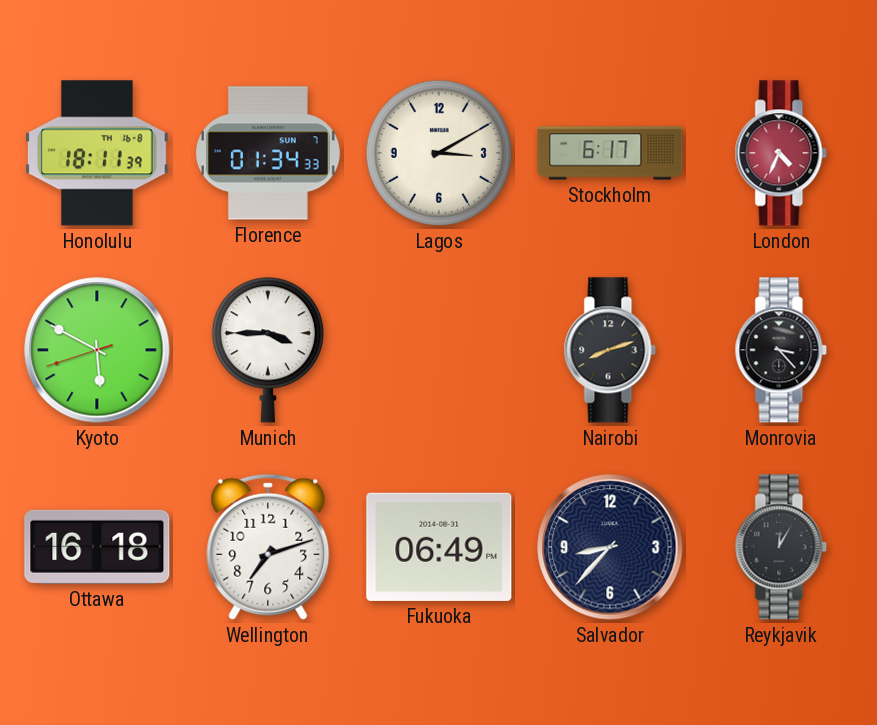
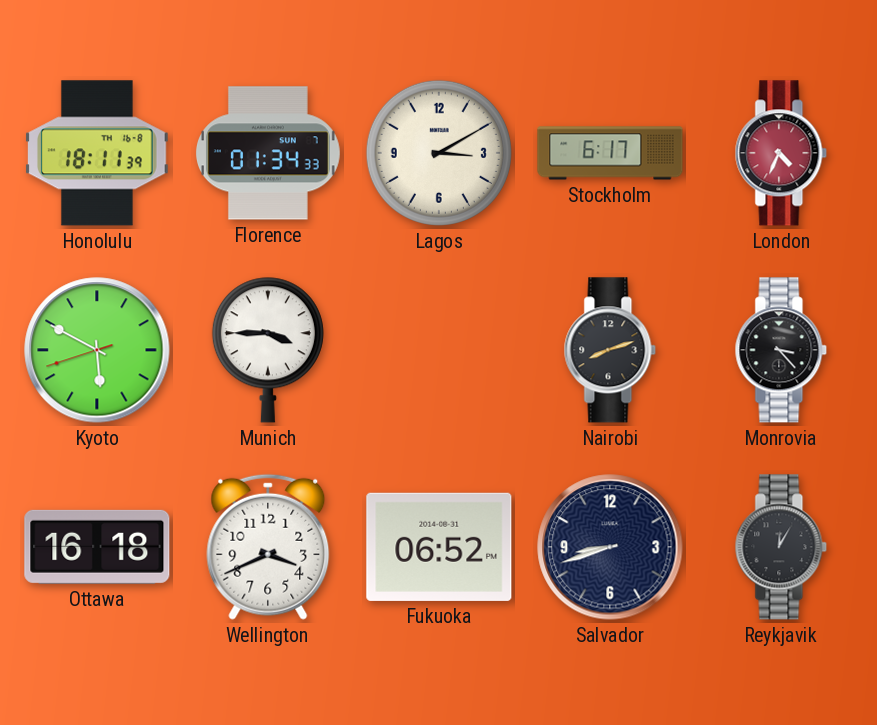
Wellington: 7:12 -> 3:41
Fukuoka: 06:49 -> 06:52
Salvador: 8:37 -> 8:42
